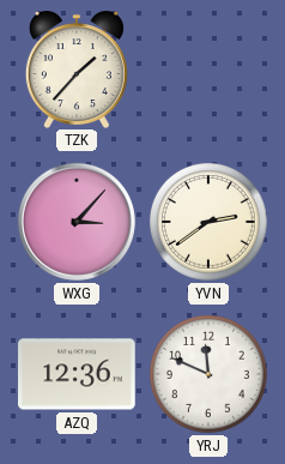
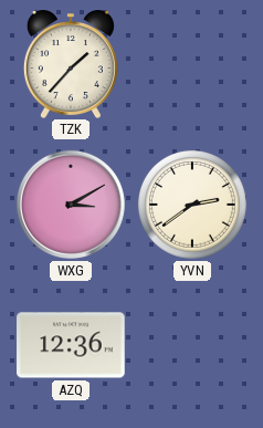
WXG: 3:07 -> 3:10
YRJ: 11:49 -> none
